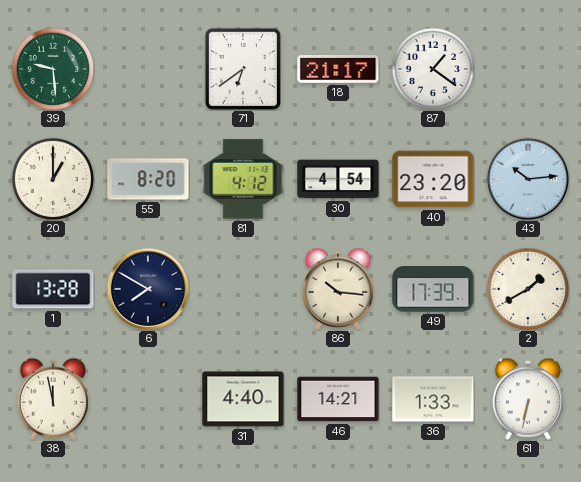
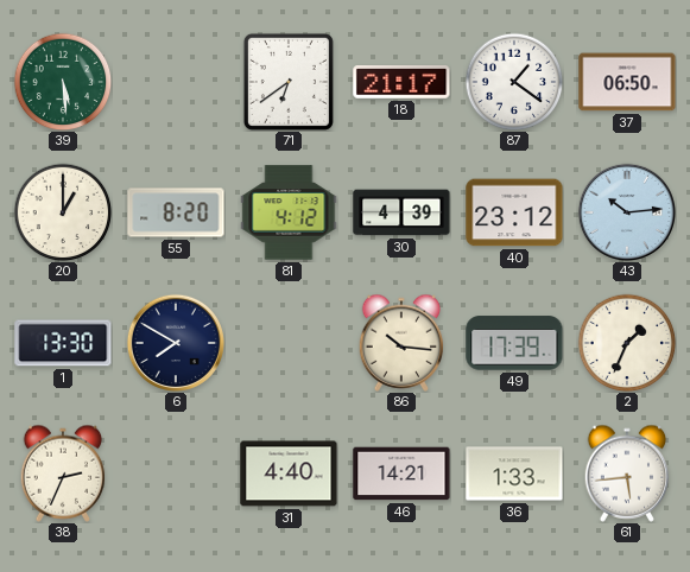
39: 9:29 -> 5:29
37: none -> 06:50
30: 4:54 -> 4:39
40: 23:20 -> 23:12
1: 13:28 -> 13:30
2: 1:40 -> 1:34
38: 11:58 -> 2:34
61: 6:32 -> 5:44
